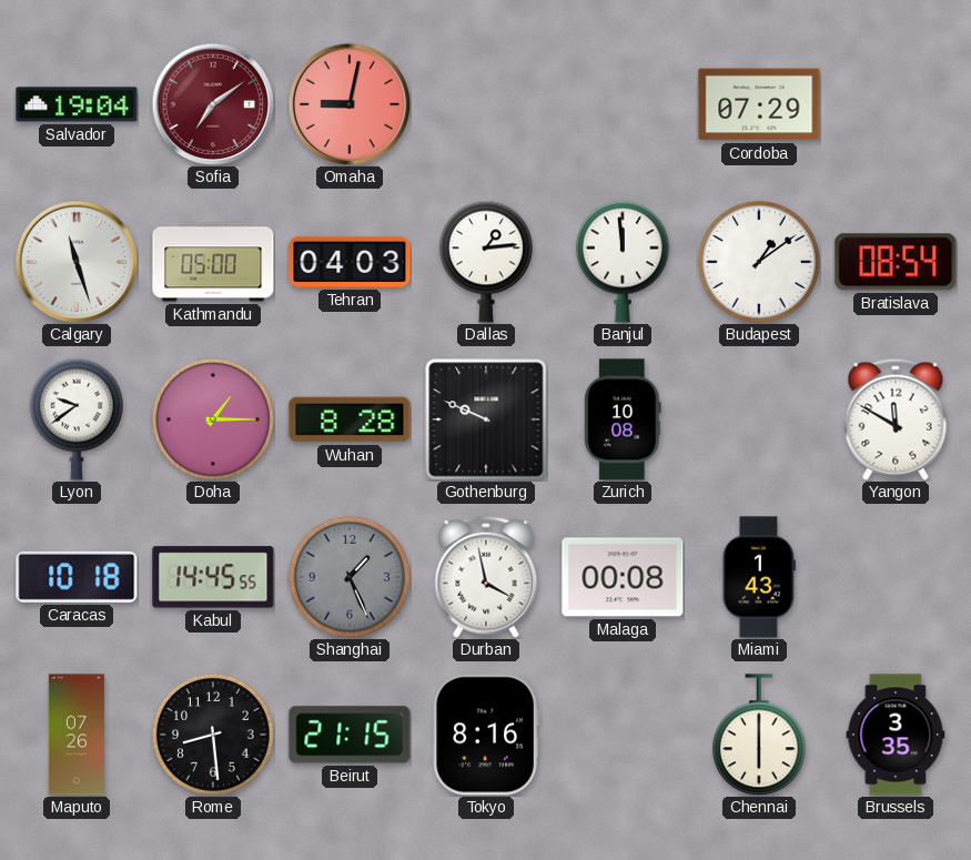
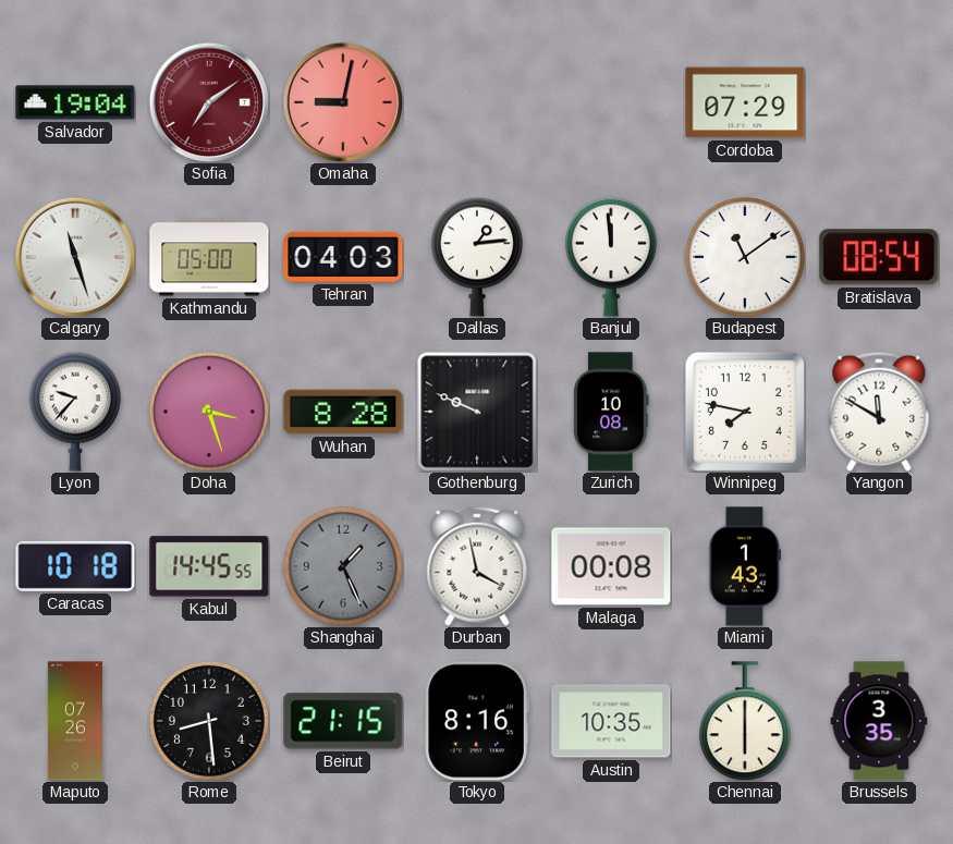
Budapest: 1:09 -> 11:09
Lyon: 9:39 -> 9:37
Doha: 1:15 -> 3:27
Winnipeg: none -> 7:47
Austin: none -> 10:35
